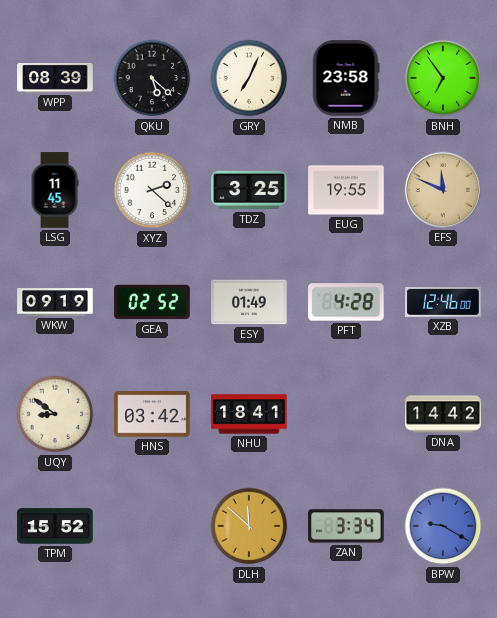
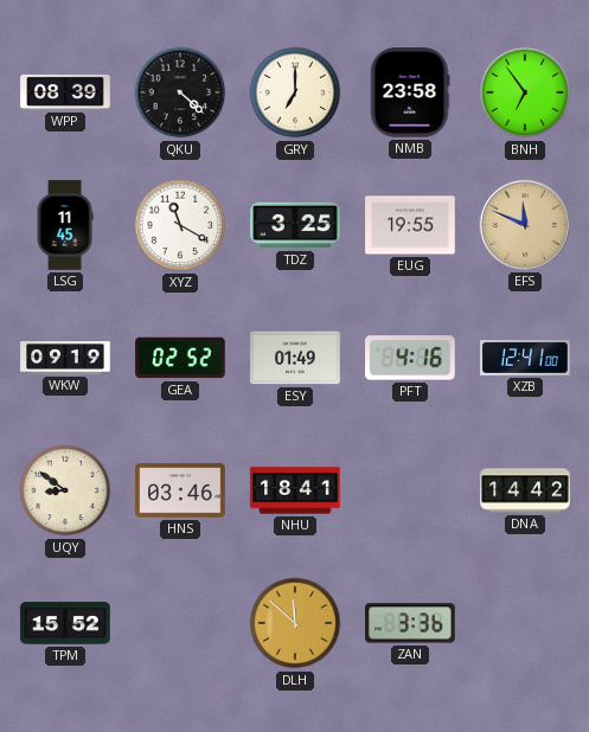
QKU: 5:22 -> 4:22
GRY: 7:04 -> 7:00
XYZ: 2:22 -> 11:20
PFT: 4:28 -> 4:16
XZB: 12:46 -> 12:41
HNS: 03:42 -> 03:46
ZAN: 3:34 -> 3:36
BPW: 9:20 -> none
